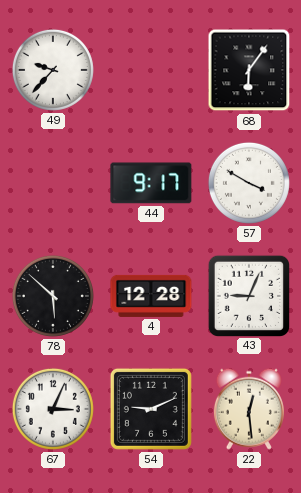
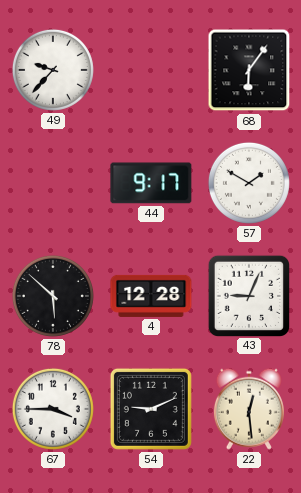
57: 3:50 -> 1:50
67: 3:04 -> 3:45
